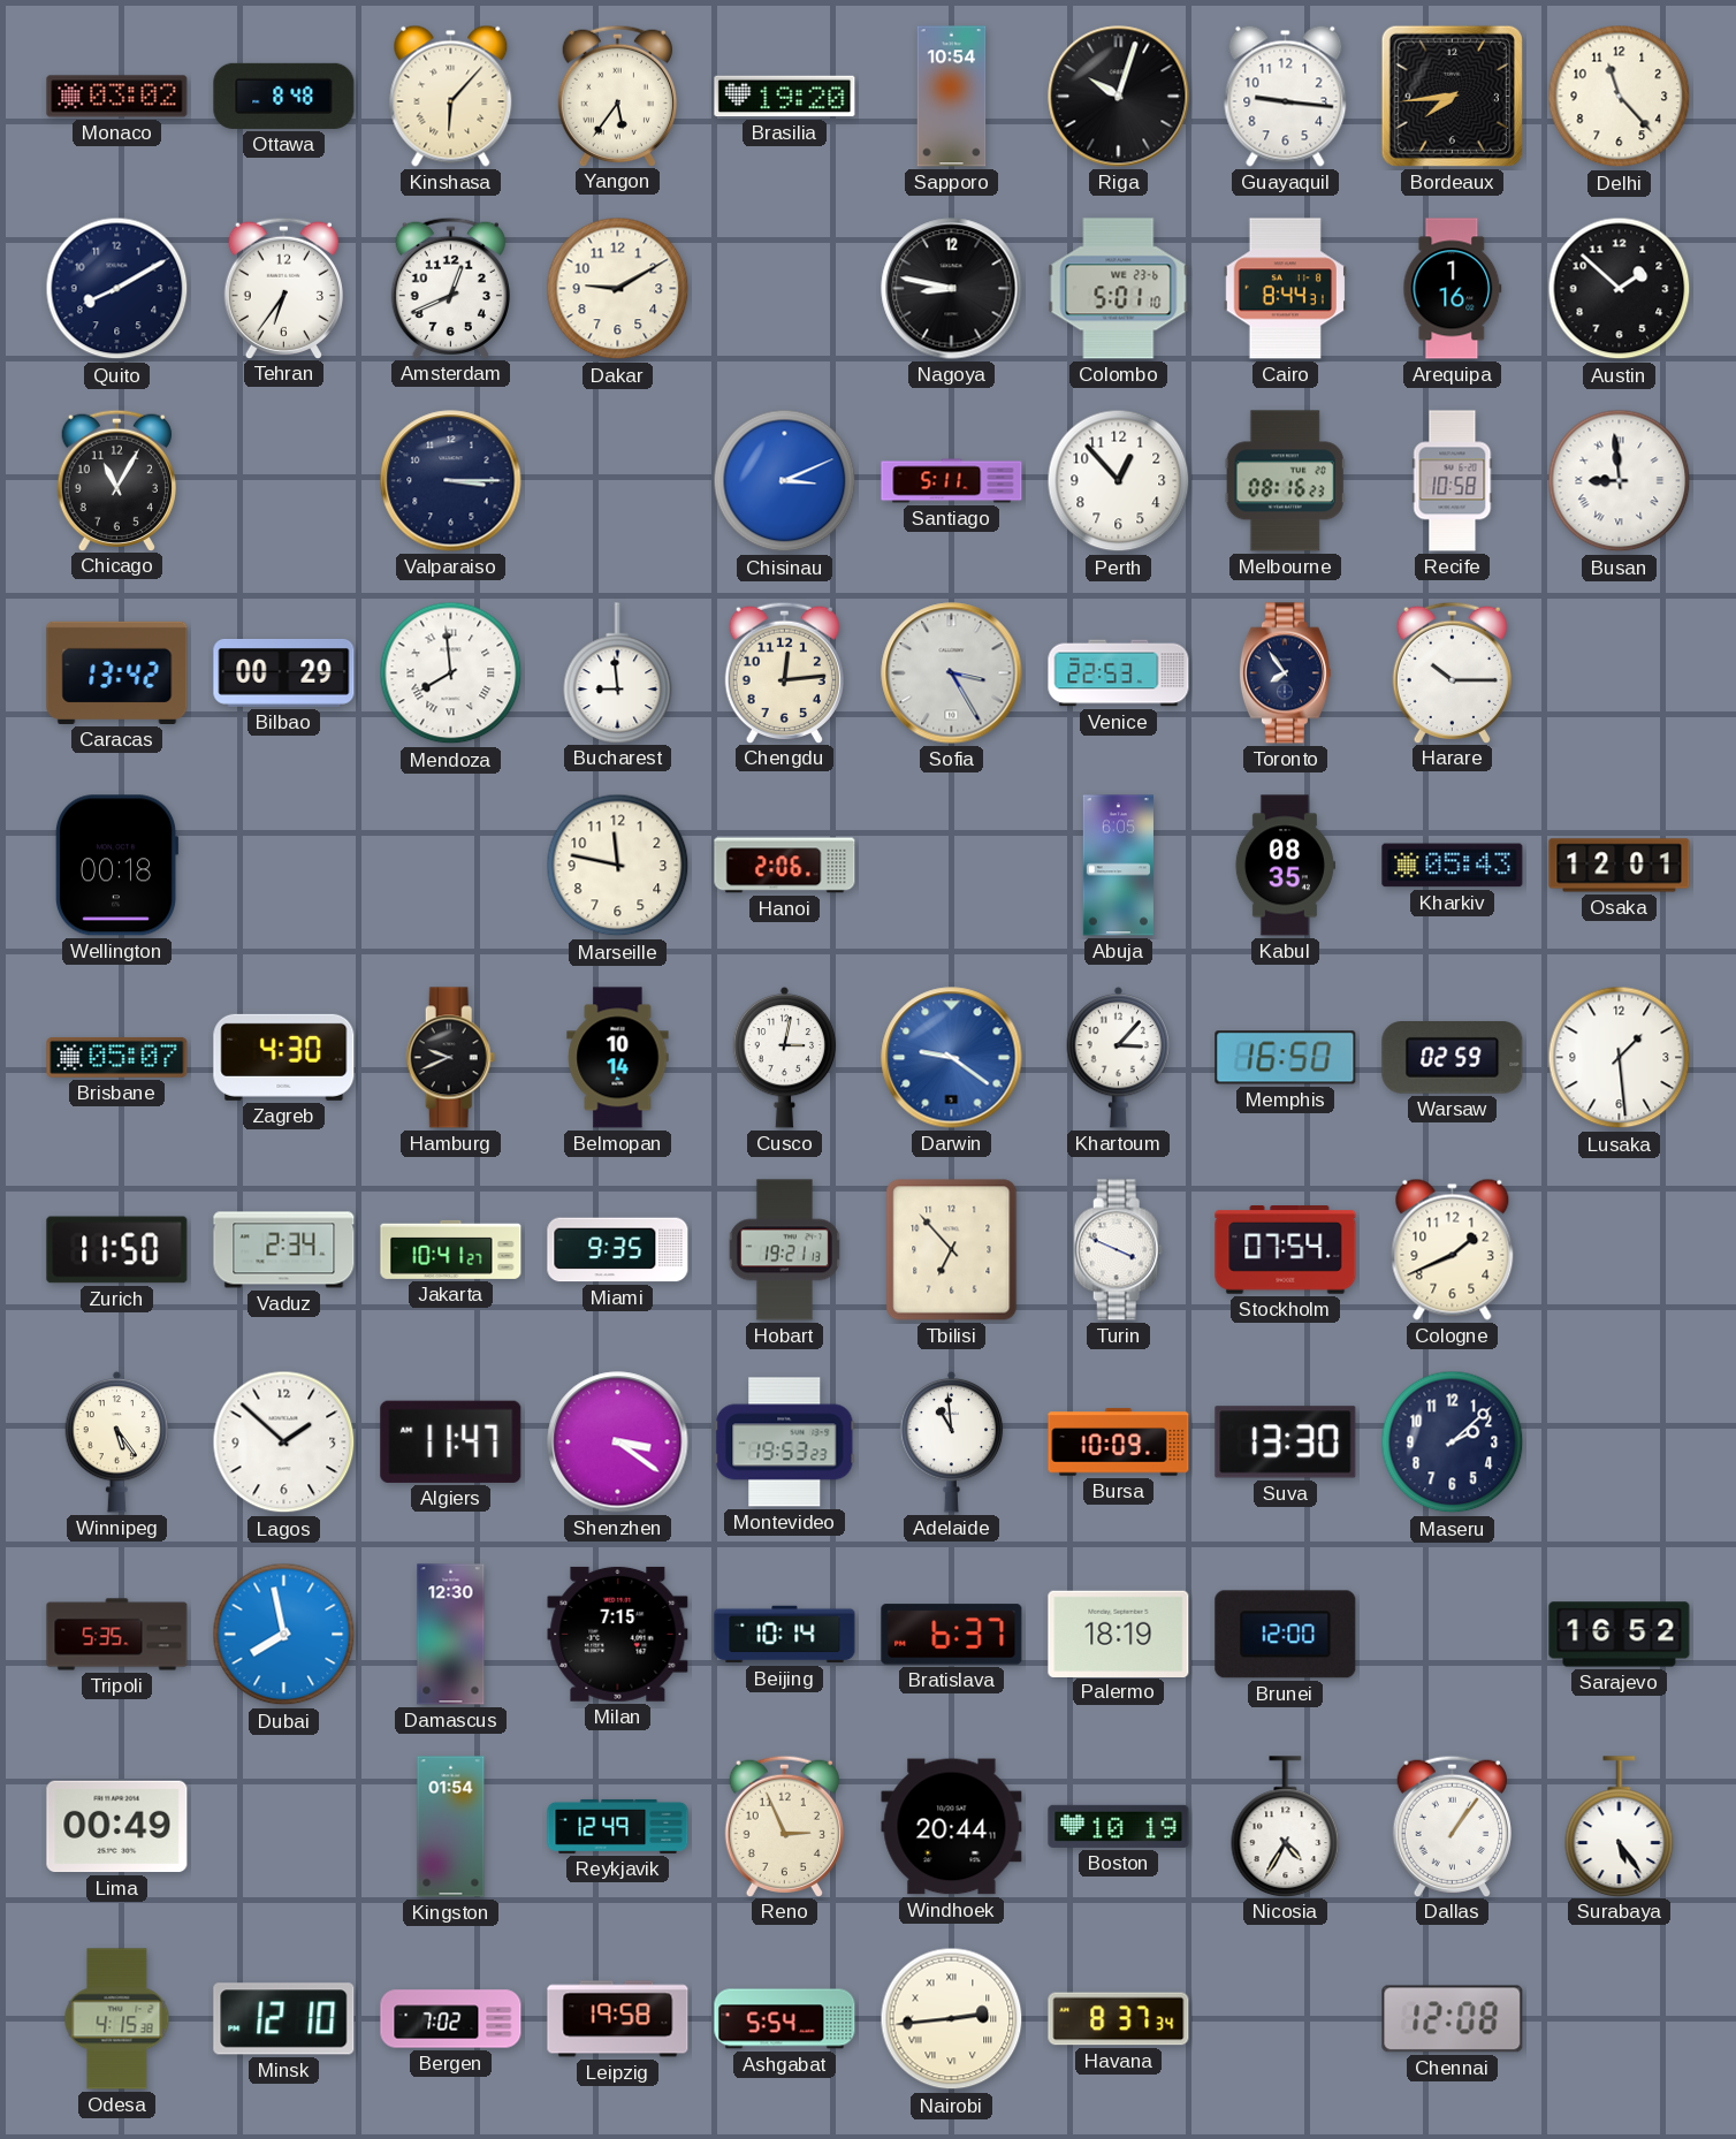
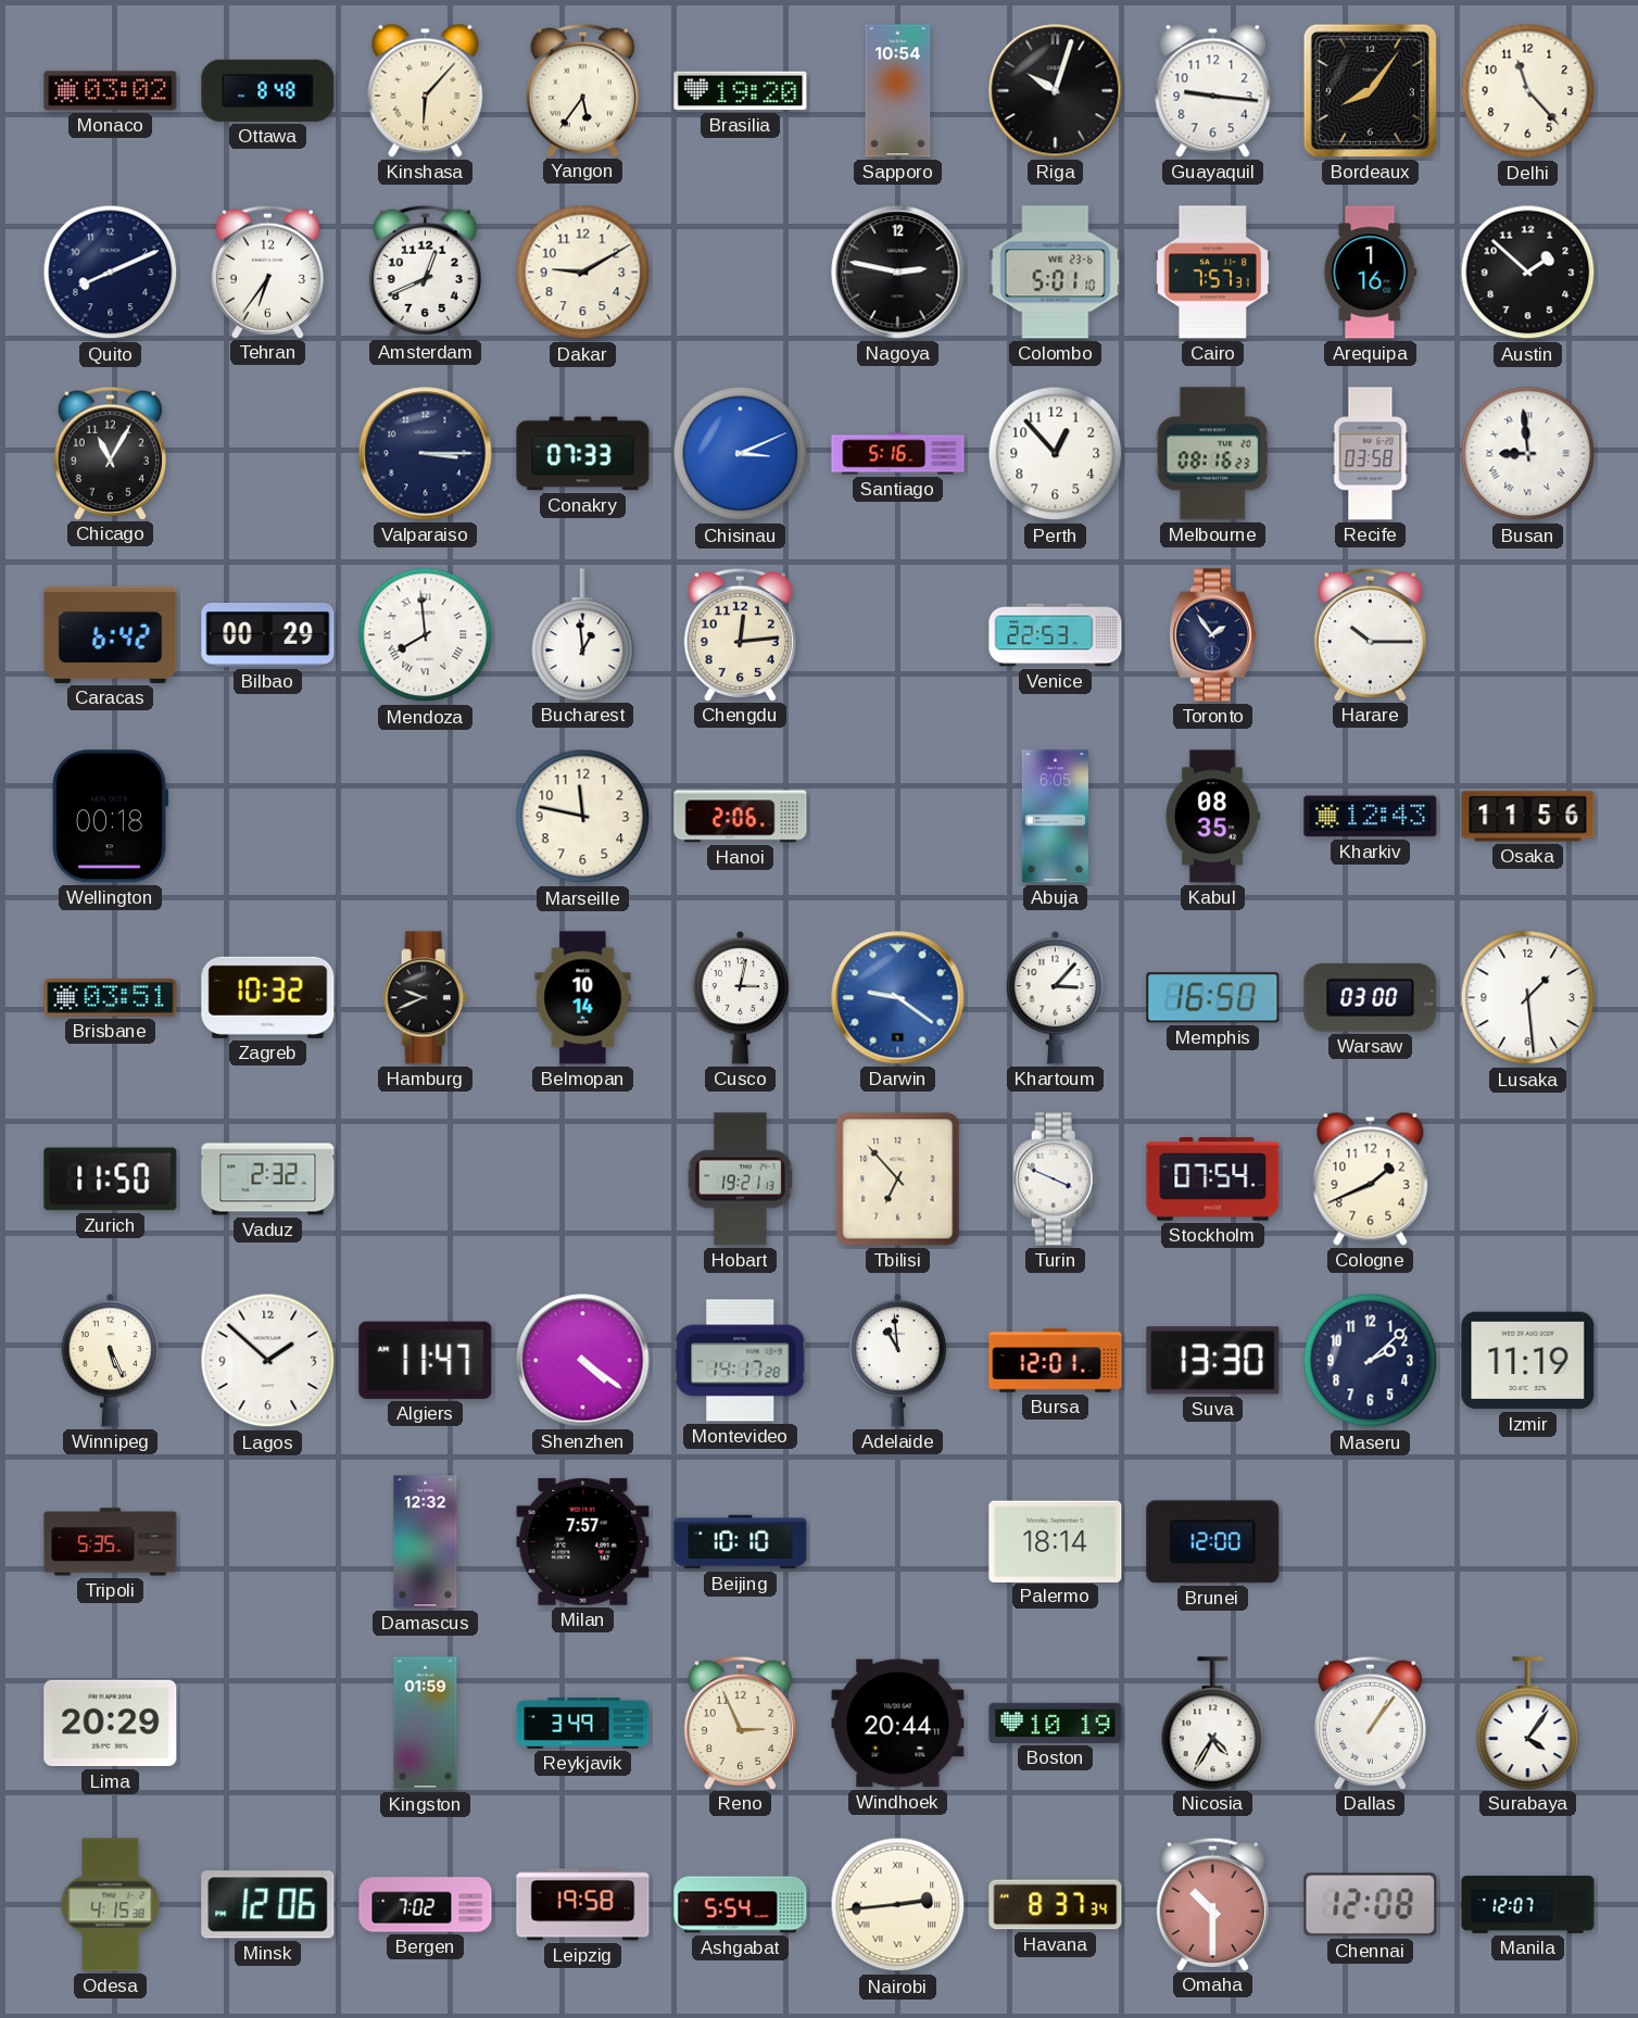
Bordeaux: 7:44 -> 8:06
Quito: 8:10 -> 8:11
Nagoya: 8:47 -> 2:47
Cairo: 8:44 -> 7:57
Conakry: none -> 07:33
Santiago: 5:11 -> 5:16
Recife: 10:58 -> 03:58
Caracas: 13:42 -> 6:42
Bucharest: 8:59 -> 12:59
Sofia: 3:25 -> none
Toronto: 7:54 -> 1:54
Kharkiv: 05:43 -> 12:43
Osaka: 12:01 -> 11:56
Brisbane: 05:07 -> 03:51
Zagreb: 4:30 -> 10:32
Warsaw: 02:59 -> 03:00
Vaduz: 2:34 -> 2:32
Jakarta: 10:41 -> none
Miami: 9:35 -> none
Winnipeg: 5:24 -> 5:26
Shenzhen: 3:21 -> 4:21
Montevideo: 19:53 -> 14:17
Bursa: 10:09 -> 12:01
Izmir: none -> 11:19
Dubai: 7:58 -> none
Damascus: 12:30 -> 12:32
Milan: 7:15 -> 7:57
Beijing: 10:14 -> 10:10
Bratislava: 6:37 -> none
Palermo: 18:19 -> 18:14
Sarajevo: 16:52 -> none
Lima: 00:49 -> 20:29
Kingston: 01:54 -> 01:59
Reykjavik: 12:49 -> 3:49
Surabaya: 5:24 -> 4:06
Minsk: 12:10 -> 12:06
Omaha: none -> 10:30
Manila: none -> 12:07
